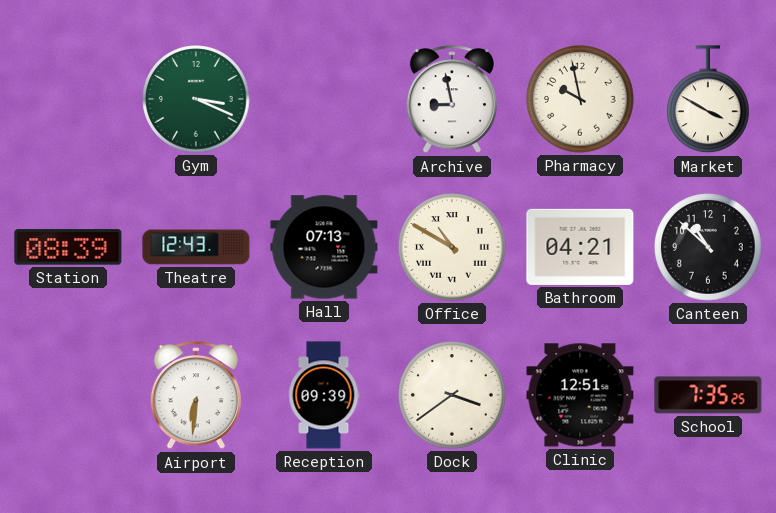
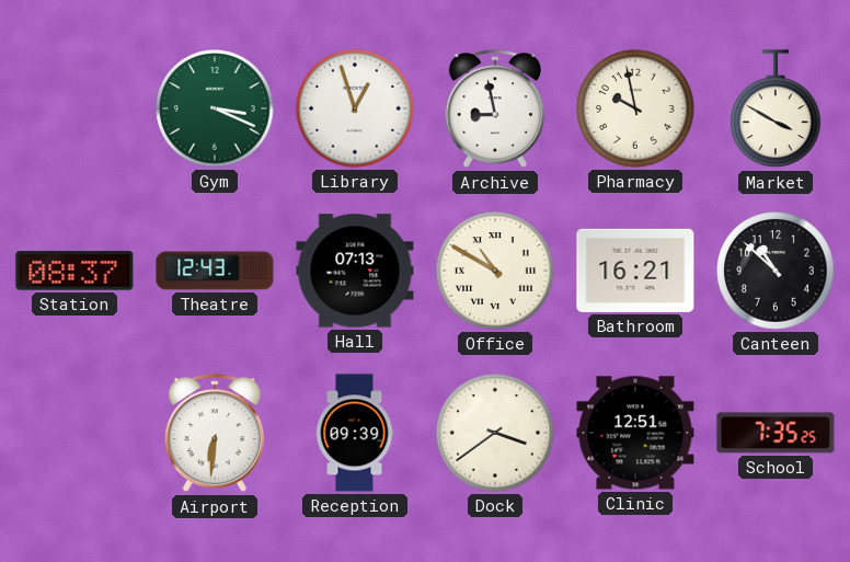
Library: none -> 12:57
Station: 08:39 -> 08:37
Bathroom: 04:21 -> 16:21
